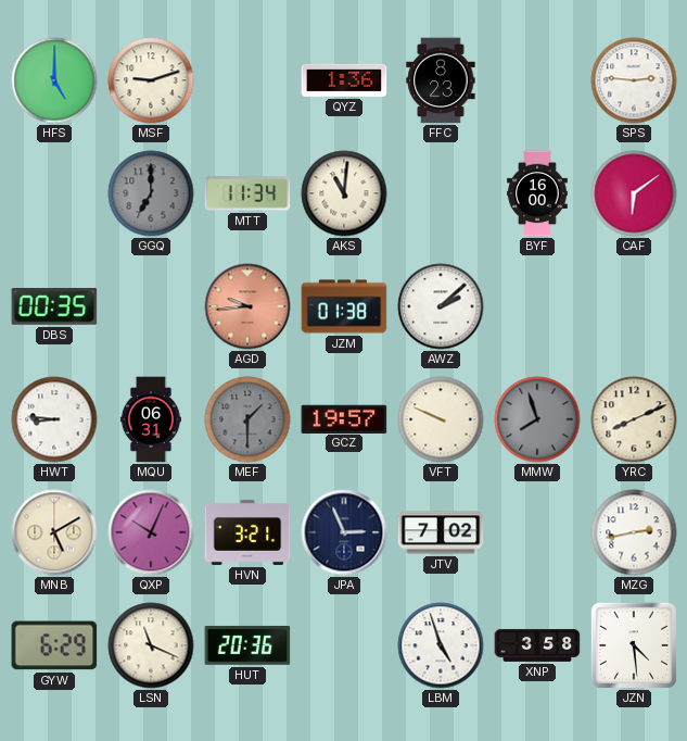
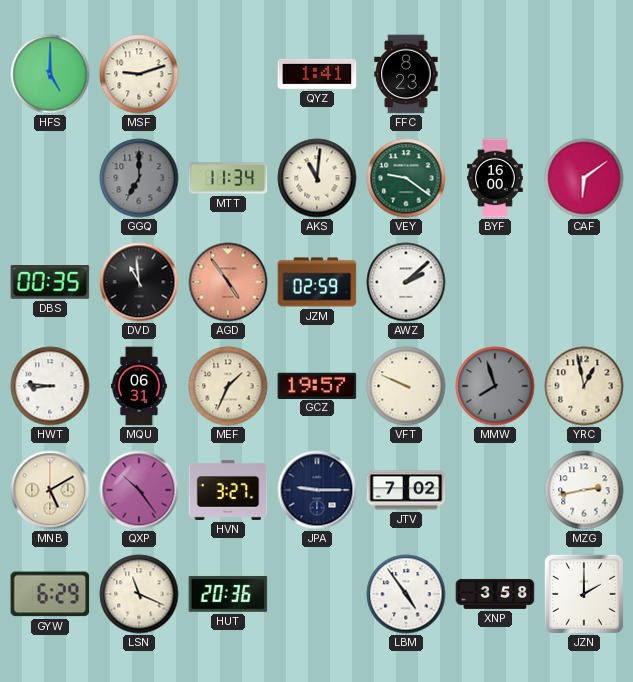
QYZ: 1:36 -> 1:41
SPS: 2:46 -> none
VEY: none -> 9:21
DVD: none -> 10:59
AGD: 9:44 -> 4:54
JZM: 01:38 -> 02:59
MEF: 1:30 -> 1:34
MEF dial: grey -> cream
YRC: 8:11 -> 12:58
QXP: 10:04 -> 10:24
HVN: 3:21 -> 3:27
JPA: 2:56 -> 9:15
LBM: 4:57 -> 4:54
JZN: 4:29 -> 2:00
